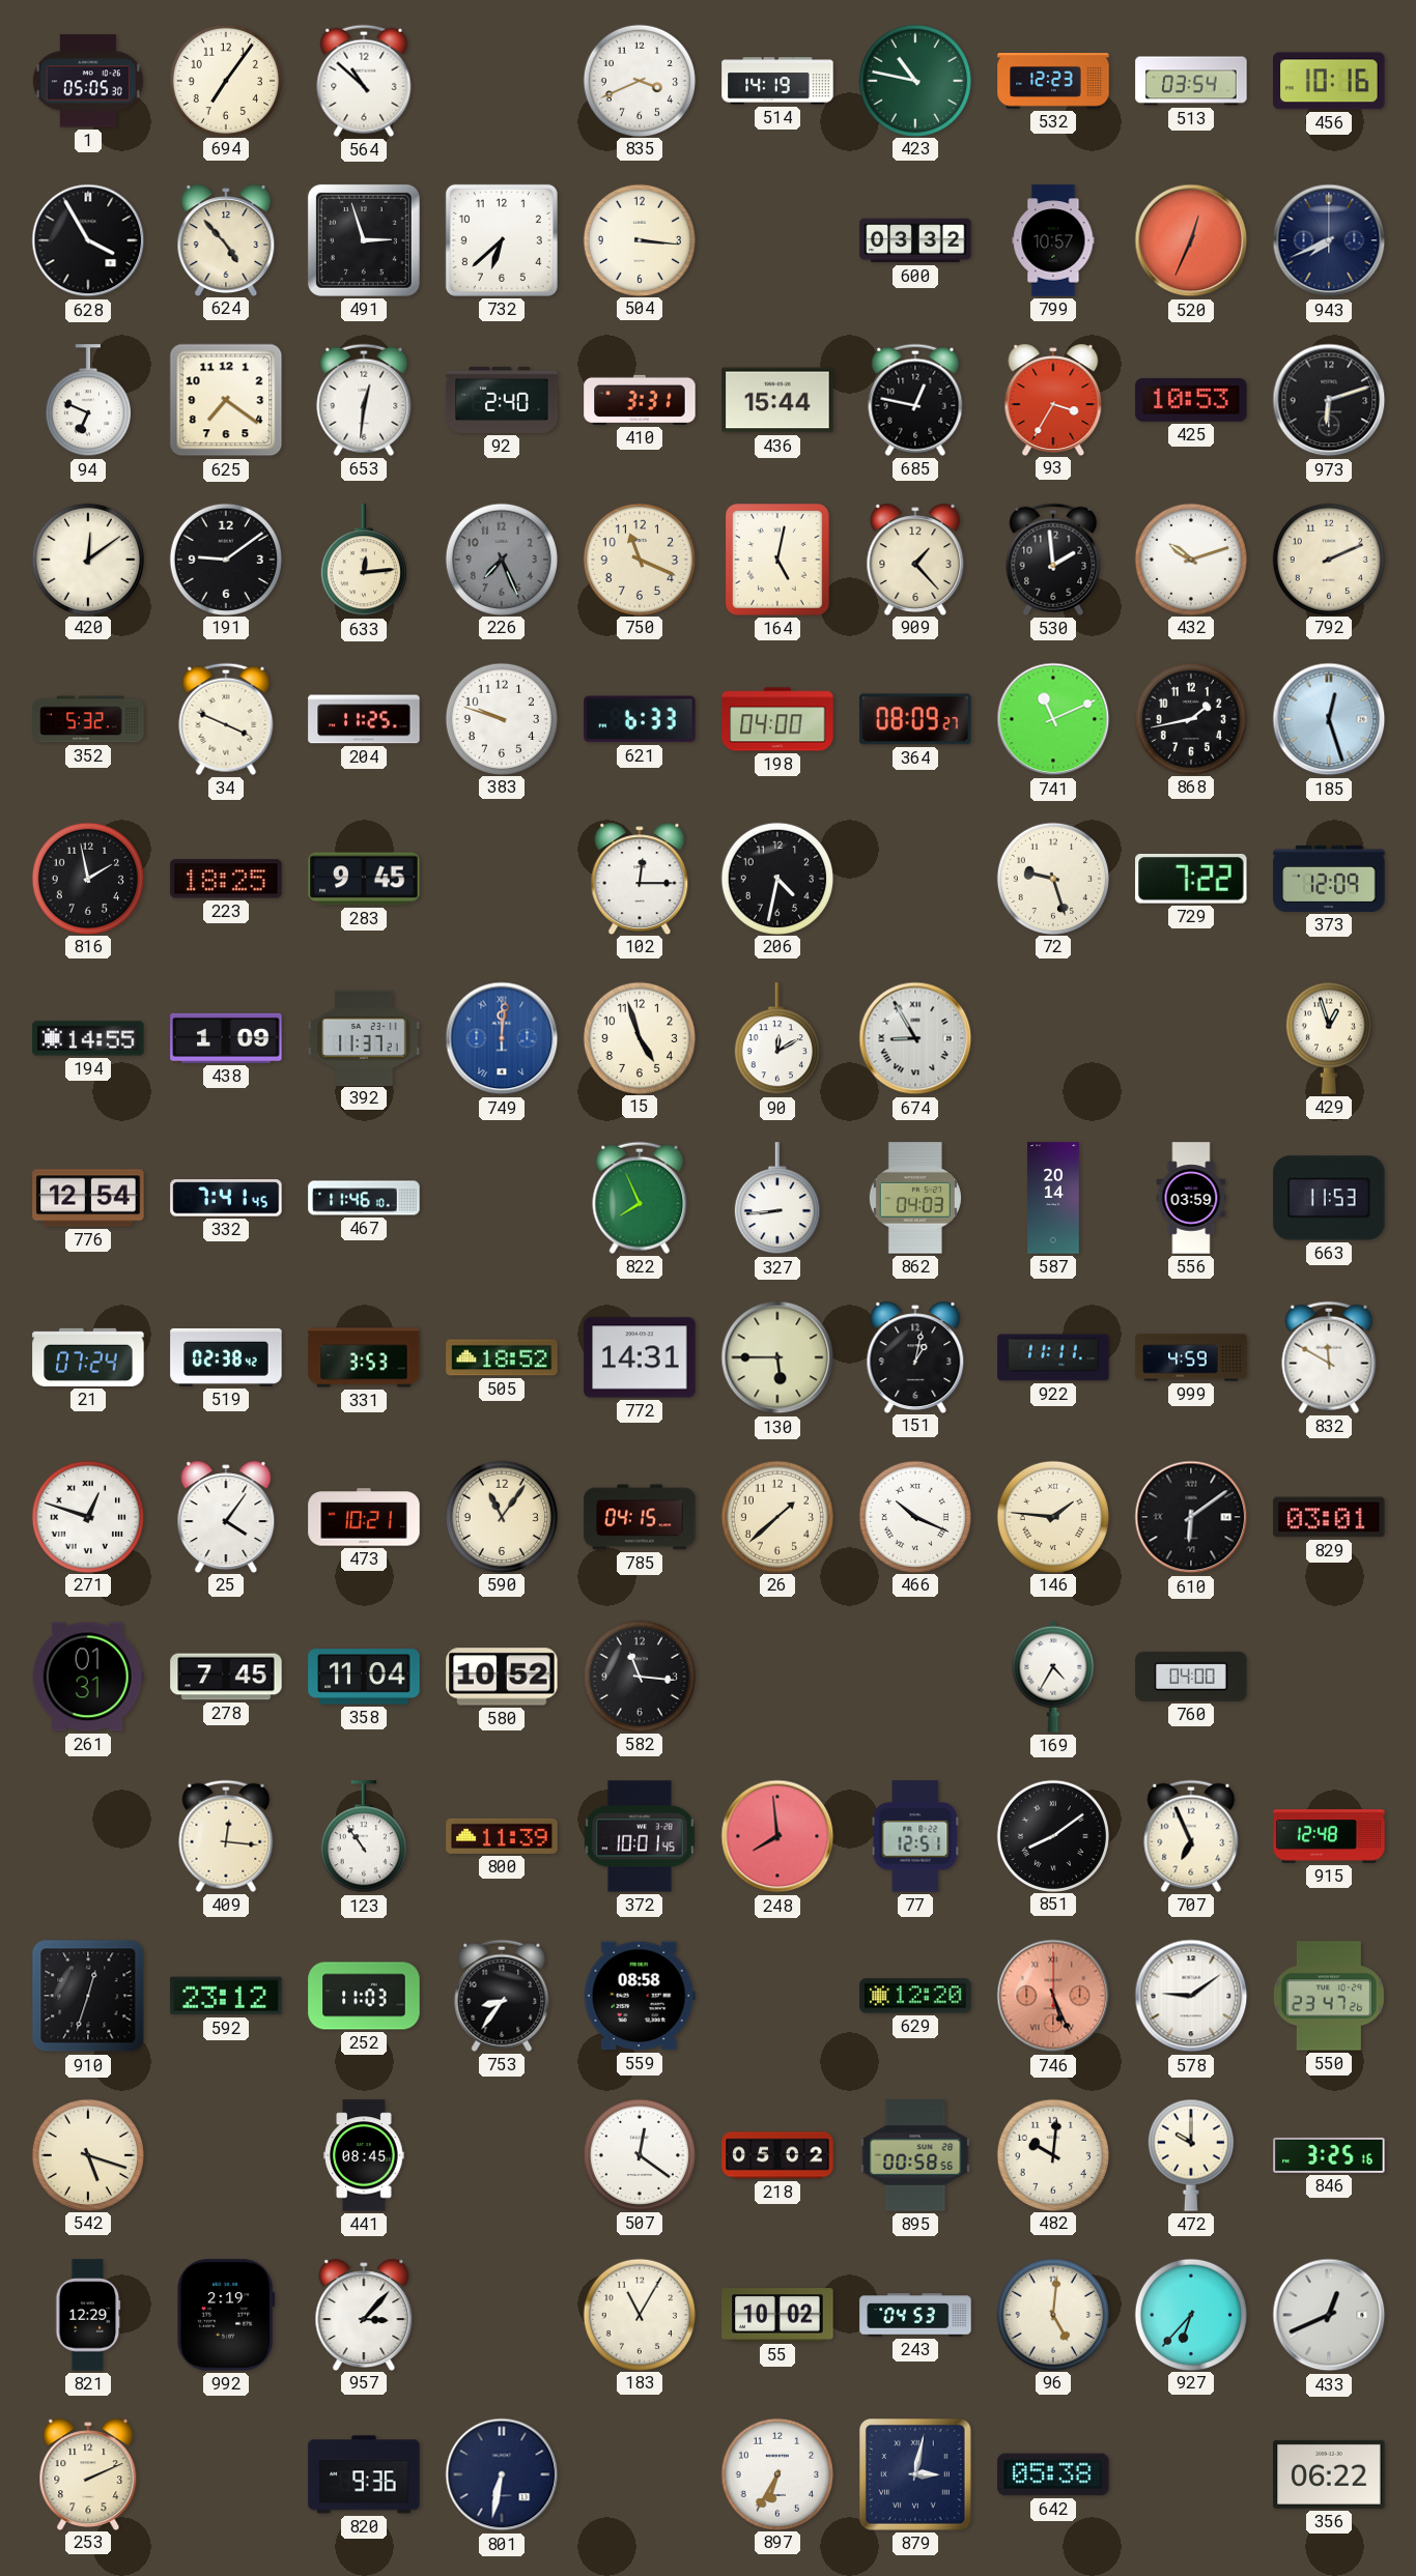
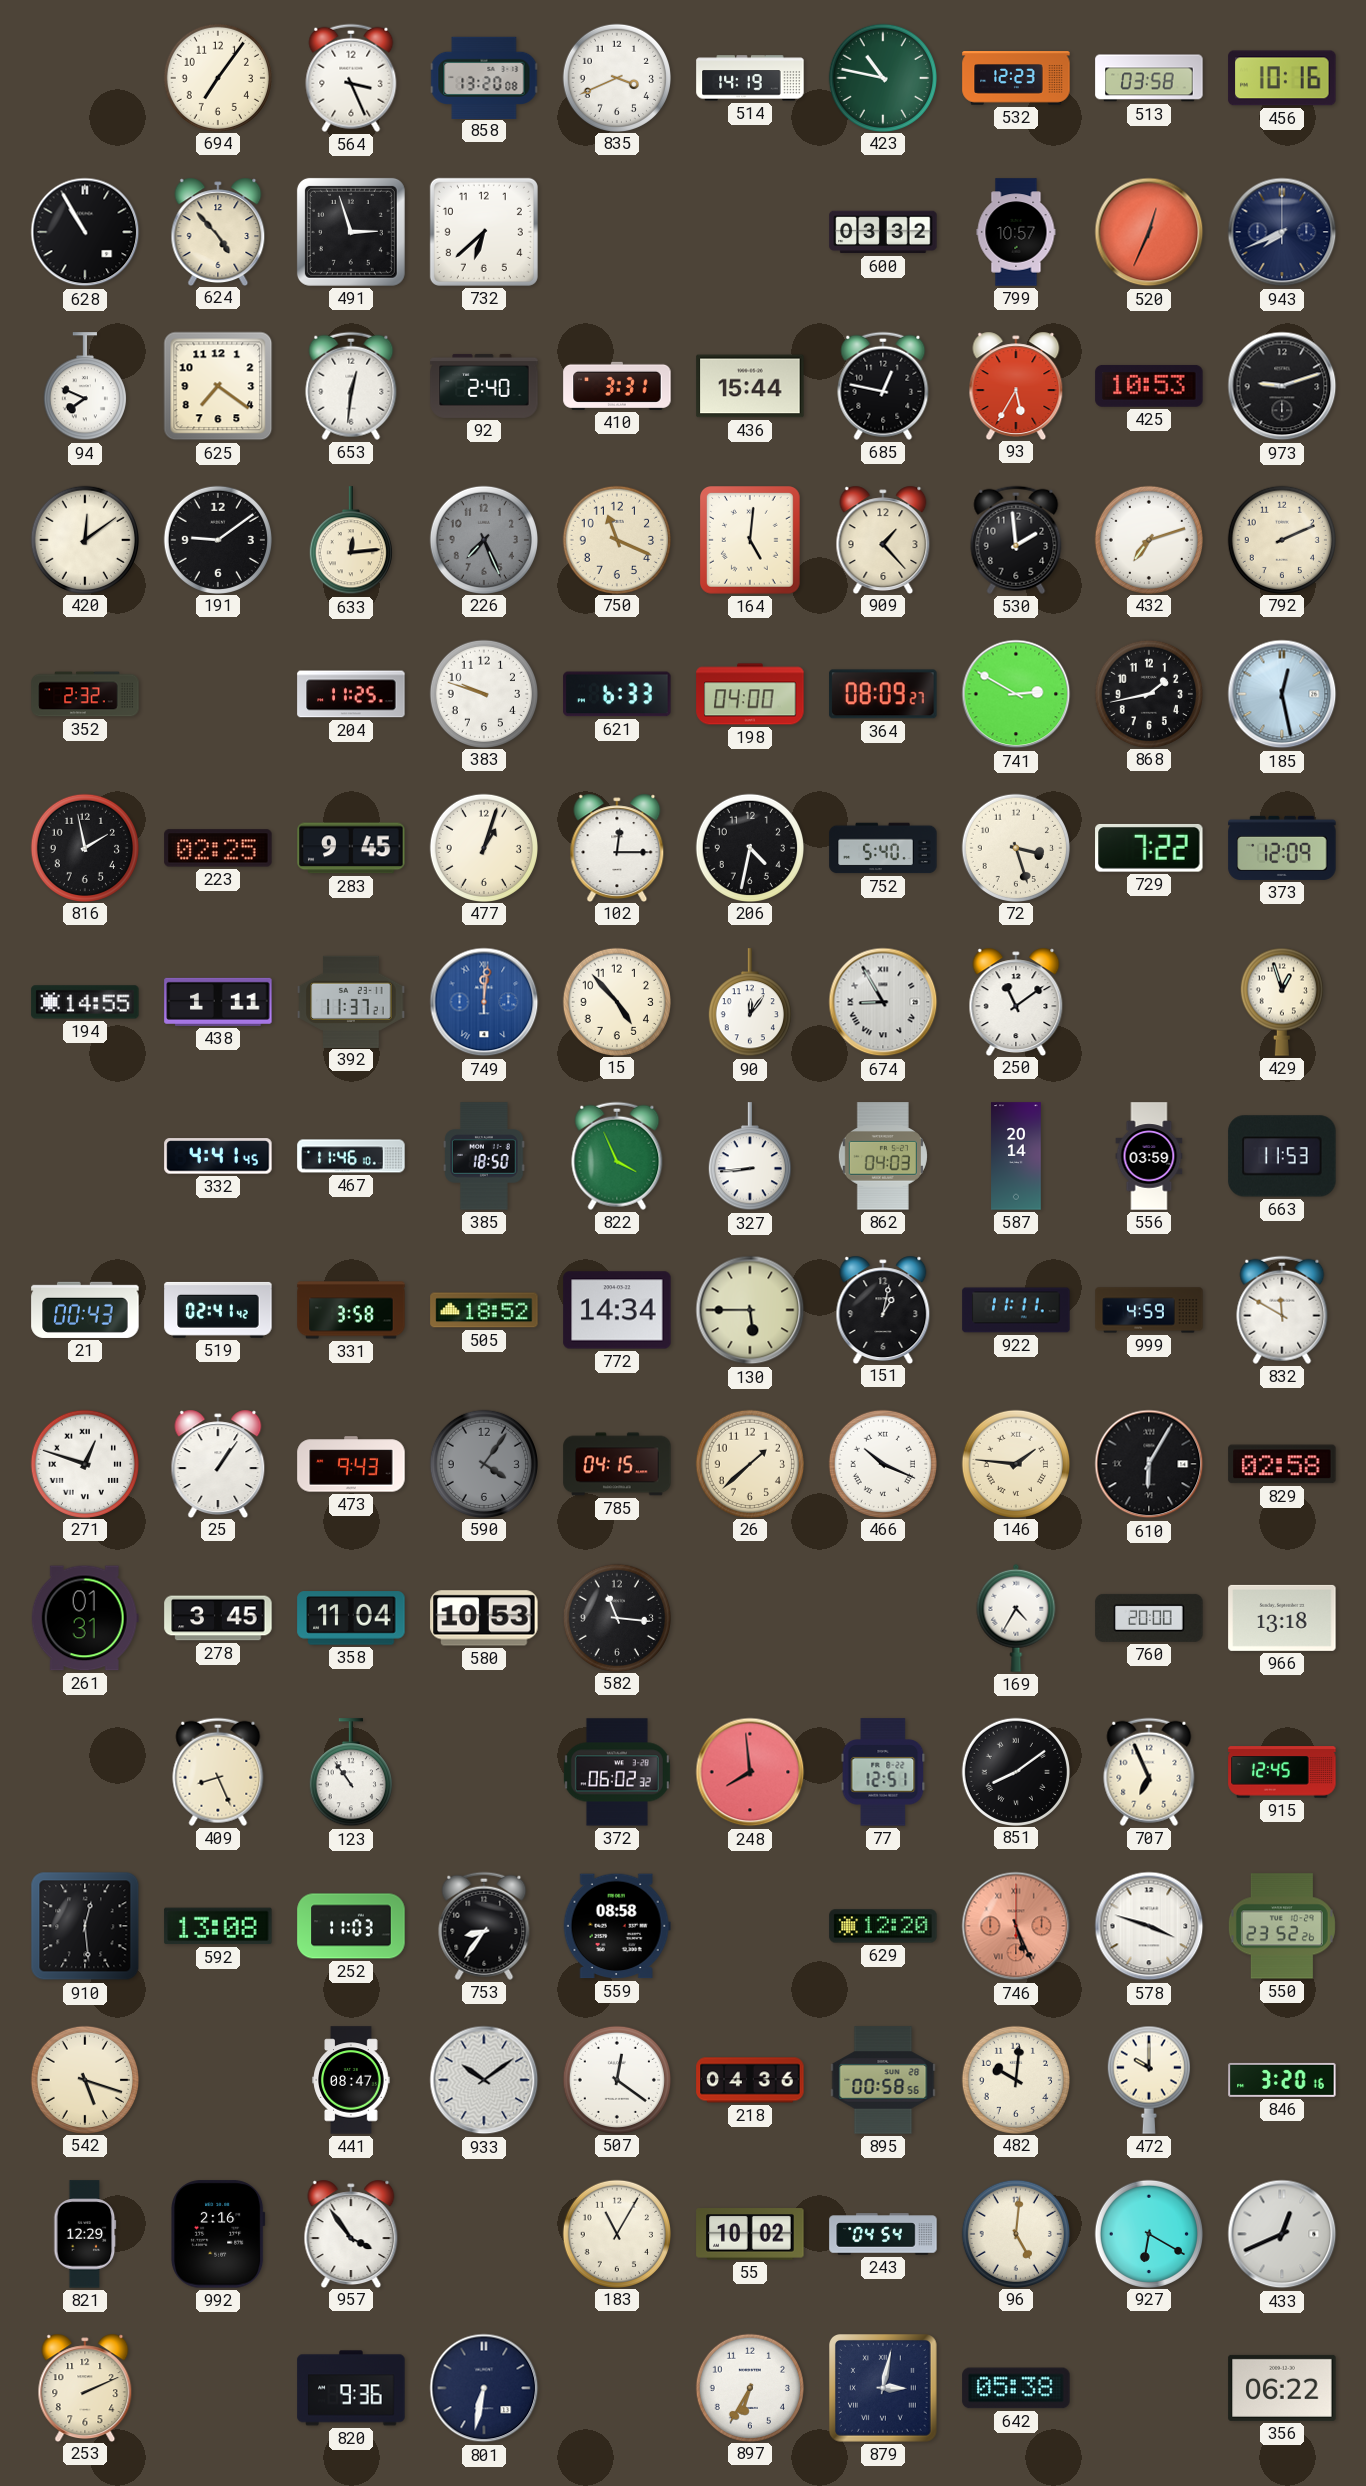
1: 05:05 -> none
564: 10:52 -> 3:26
858: none -> 13:20
513: 03:54 -> 03:58
628: 3:55 -> 10:55
504: 3:16 -> none
94: 6:49 -> 7:49
93: 3:35 -> 5:35
973: 6:12 -> 9:12
164: 5:02 -> 5:01
432: 10:12 -> 7:12
352: 5:32 -> 2:32
34: 3:49 -> none
741: 11:11 -> 2:50
185: 12:27 -> 12:28
223: 18:25 -> 02:25
477: none -> 1:03
752: none -> 5:40
72: 9:27 -> 3:27
438: 1:09 -> 1:11
15: 4:57 -> 4:53
90: 12:10 -> 12:06
250: none -> 11:09
776: 12:54 -> none
332: 7:41 -> 4:41
385: none -> 18:50
822: 7:56 -> 3:56
21: 07:24 -> 00:43
519: 02:38 -> 02:41
331: 3:53 -> 3:58
772: 14:31 -> 14:34
25: 4:06 -> 1:06
473: 10:21 -> 9:43
590: 11:06 -> 4:06
590 dial: cream -> grey
610: 6:09 -> 6:05
829: 03:01 -> 02:58
278: 7:45 -> 3:45
580: 10:52 -> 10:53
760: 04:00 -> 20:00
966: none -> 13:18
409: 12:16 -> 8:26
800: 11:39 -> none
372: 10:01 -> 06:02
915: 12:48 -> 12:45
910: 12:33 -> 12:29
592: 23:12 -> 13:08
578: 9:09 -> 3:48
550: 23:47 -> 23:52
441: 08:45 -> 08:47
933: none -> 10:09
218: 05:02 -> 04:36
846: 3:25 -> 3:20
992: 2:19 -> 2:16
957: 3:07 -> 3:54
243: 04:53 -> 04:54
927: 6:37 -> 6:20
